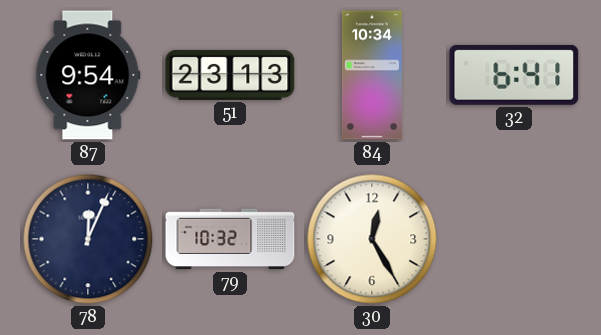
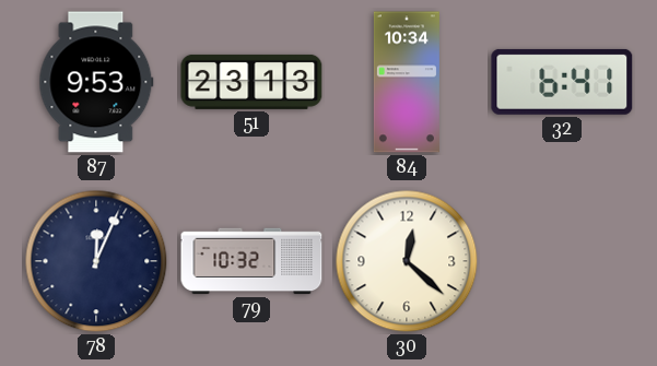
87: 9:54 -> 9:53
30: 12:25 -> 12:22
